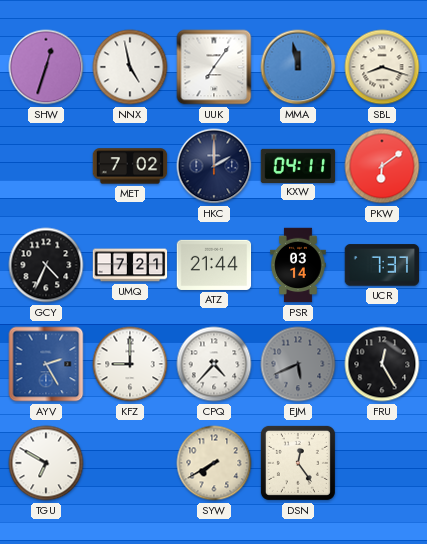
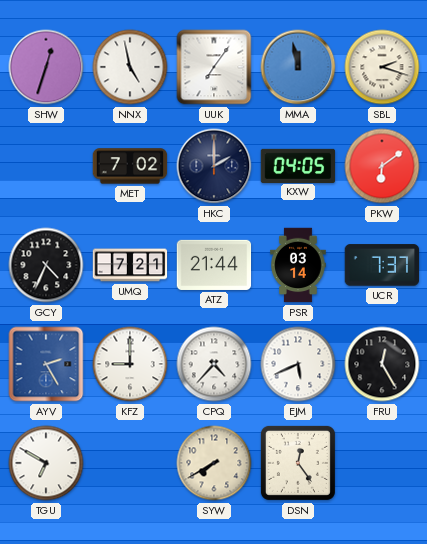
SBL: 8:18 -> 2:18
KXW: 04:11 -> 04:05
EJM dial: grey -> white
